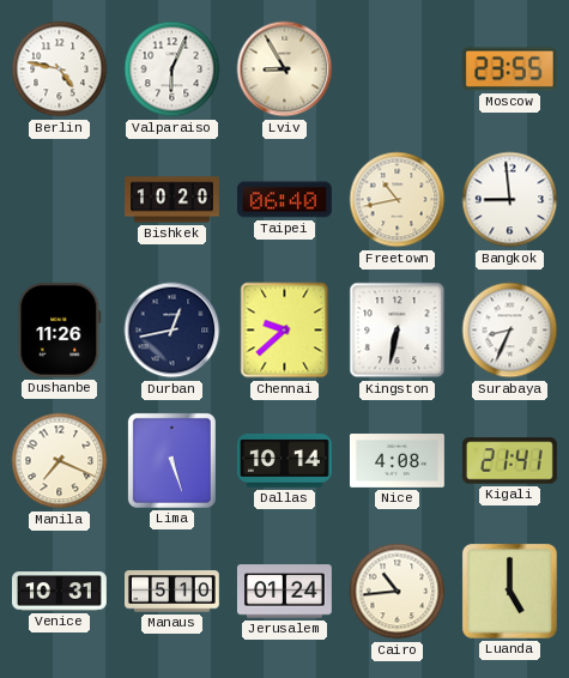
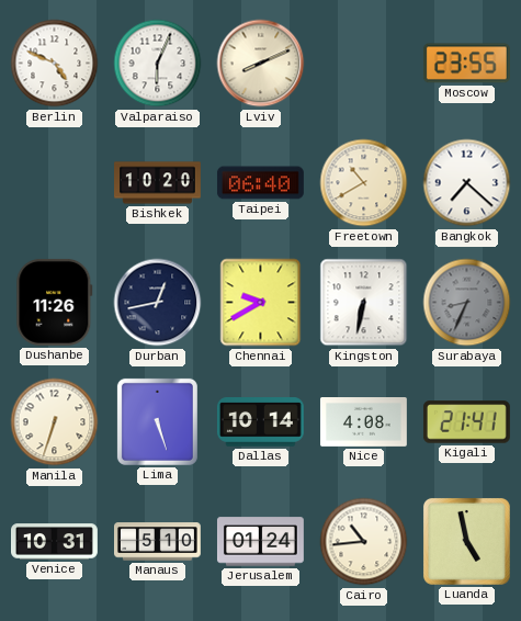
Berlin: 4:47 -> 4:49
Lviv: 8:55 -> 8:11
Freetown: 10:43 -> 10:40
Bangkok: 8:59 -> 7:22
Chennai: 9:38 -> 9:40
Surabaya dial: white -> grey
Manila: 7:19 -> 6:33
Luanda: 5:00 -> 4:58
